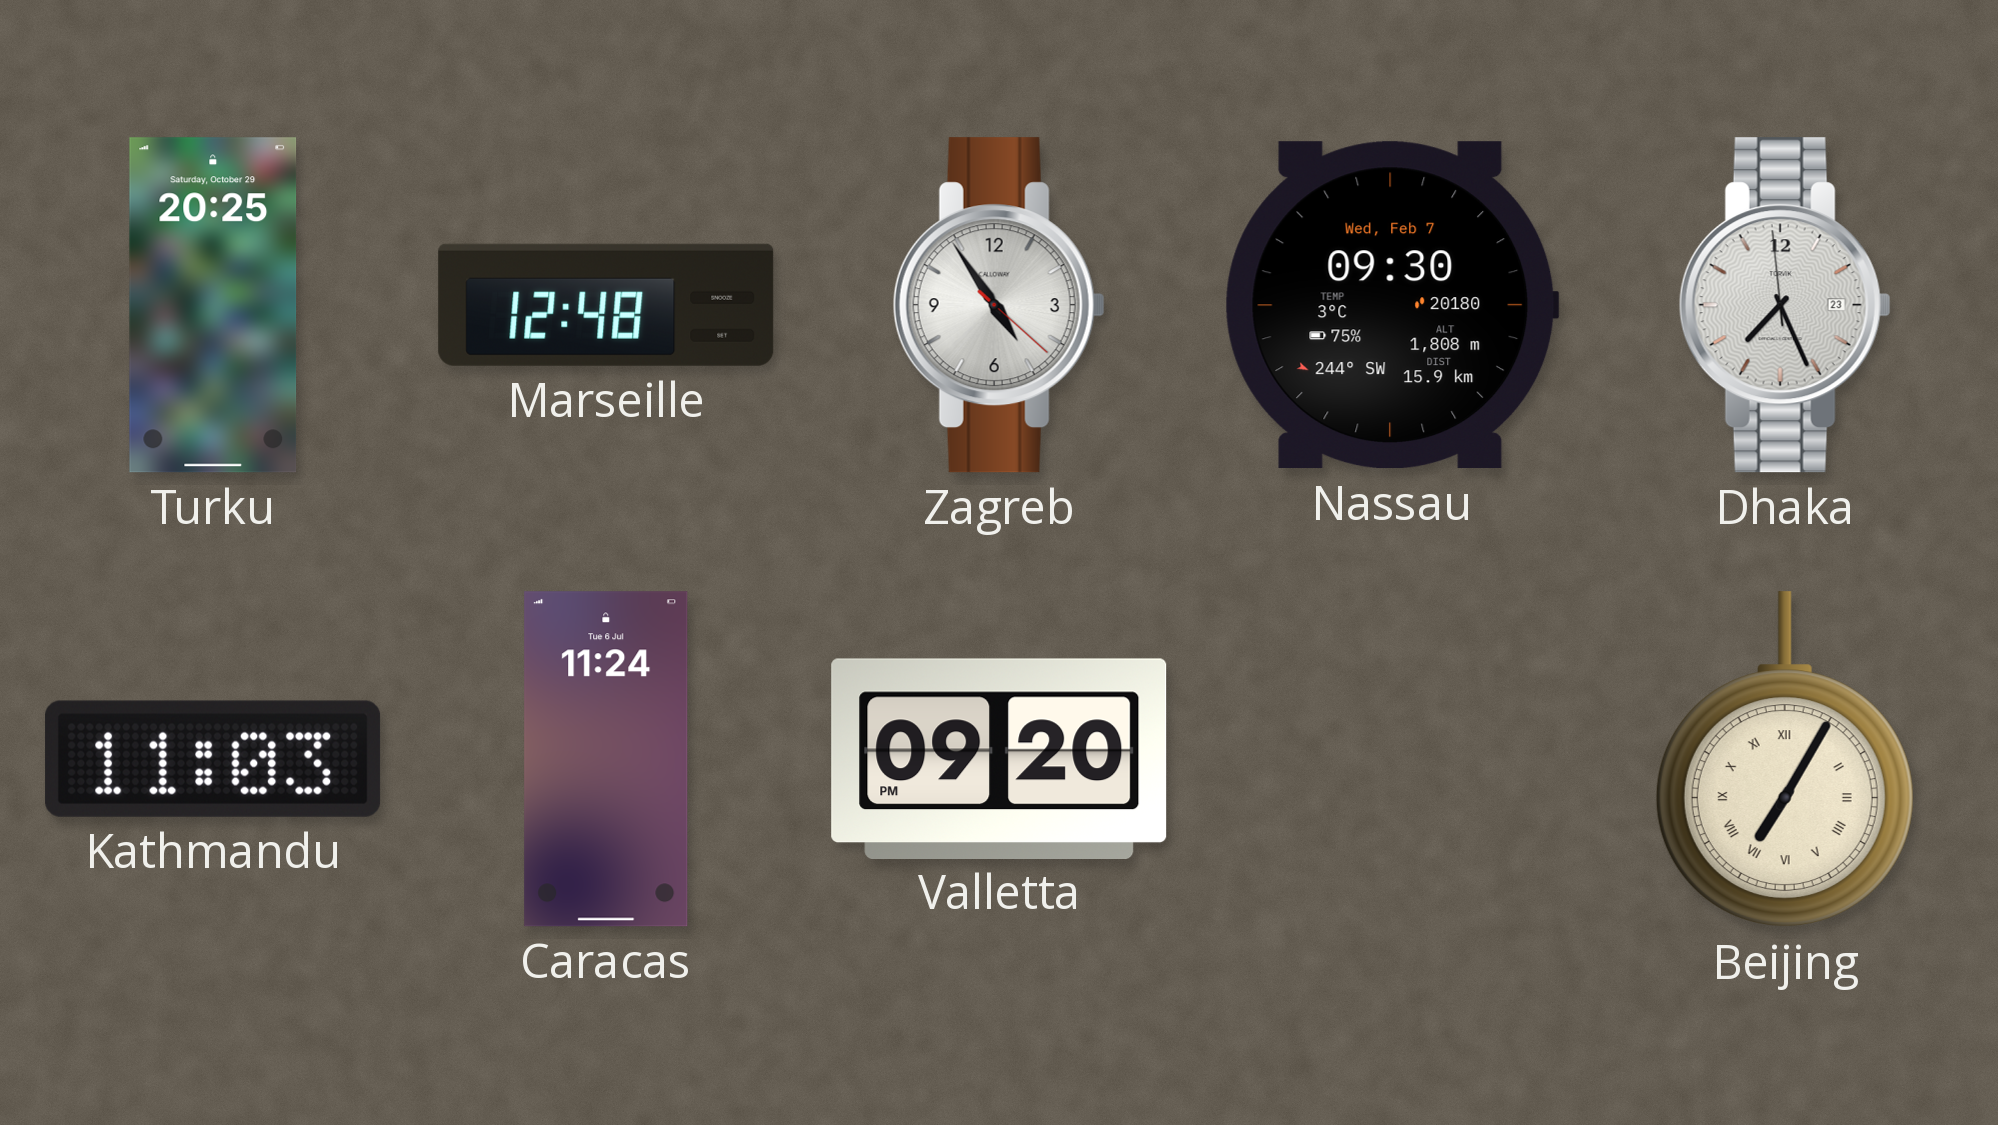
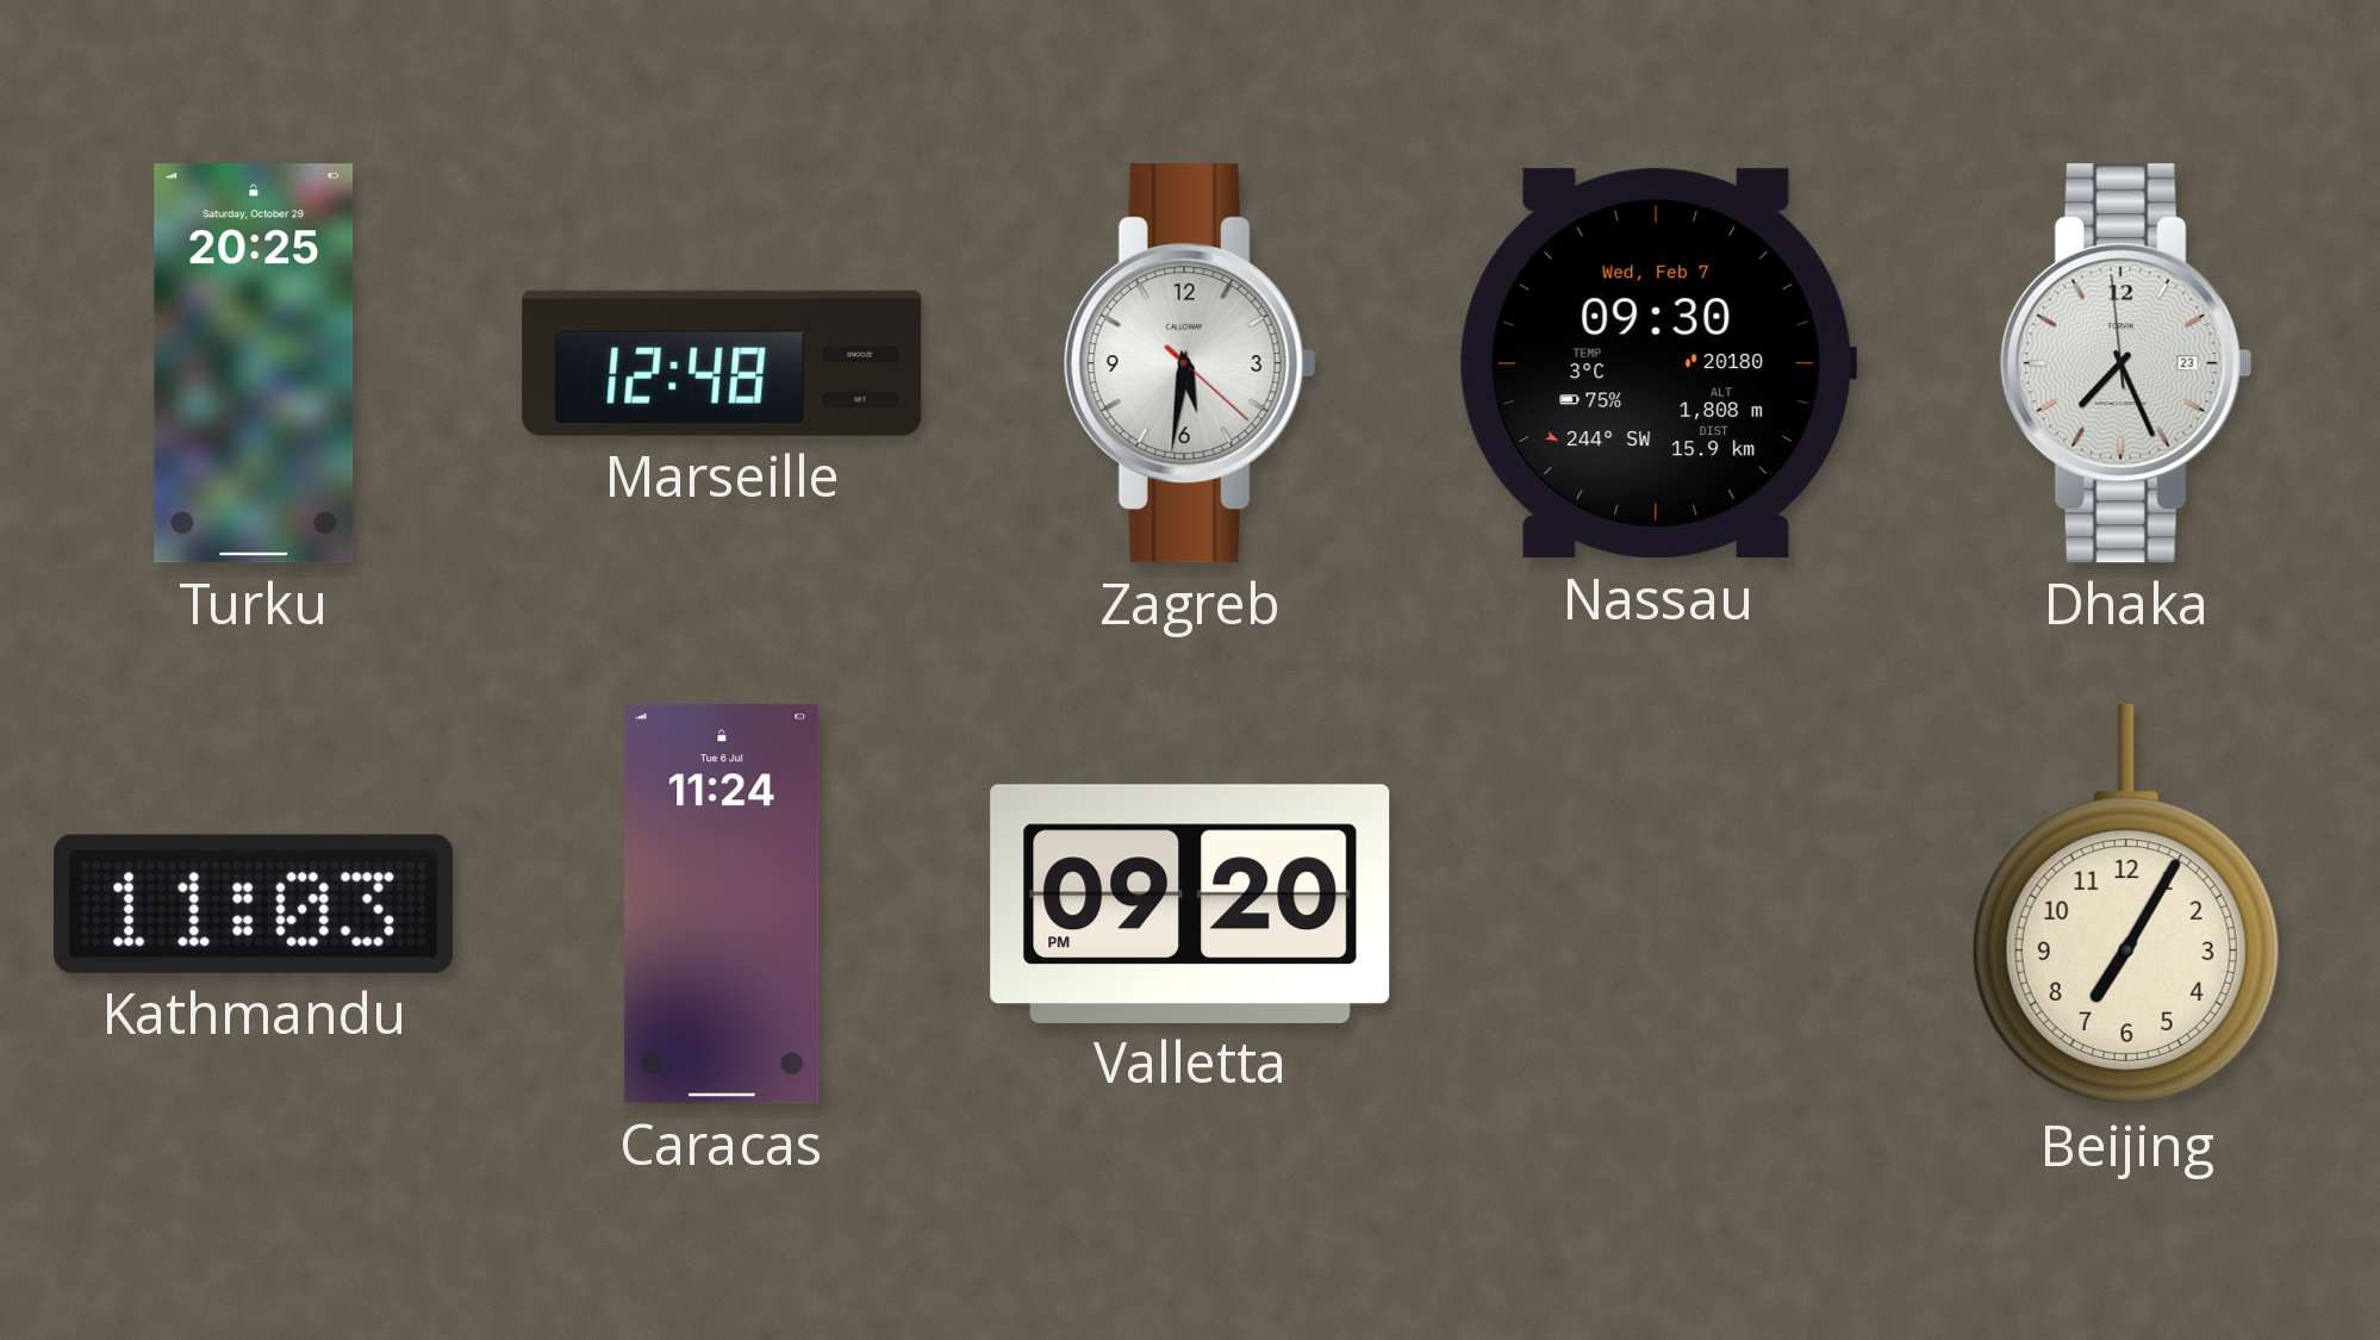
Zagreb: 4:54 -> 5:31
Beijing numerals: Roman -> Arabic
